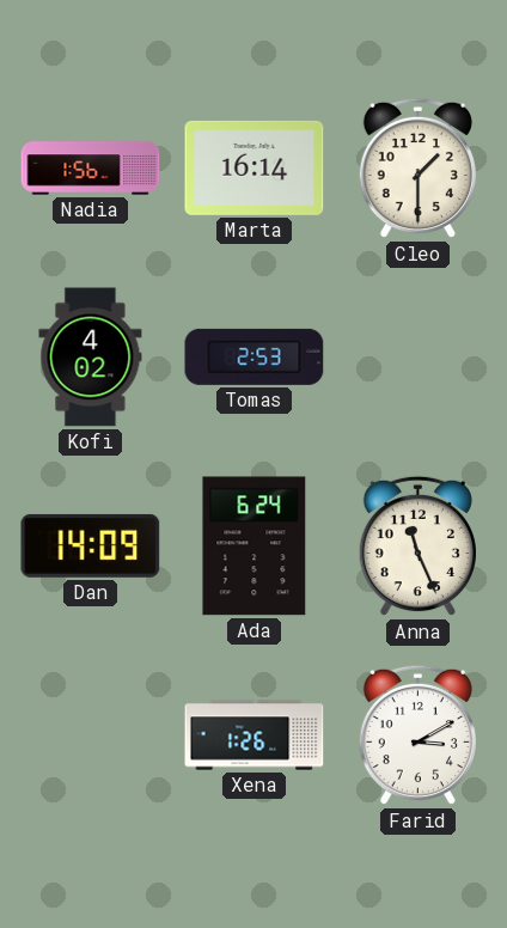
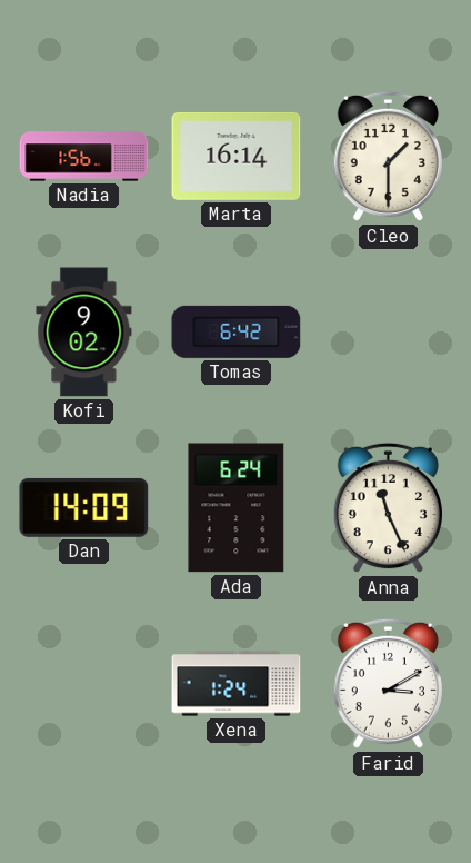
Kofi: 4:02 -> 9:02
Tomas: 2:53 -> 6:42
Xena: 1:26 -> 1:24
